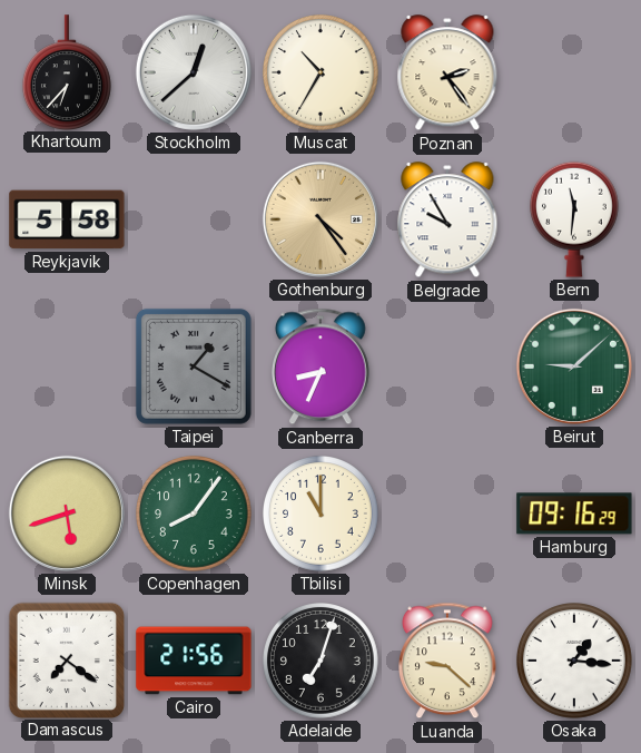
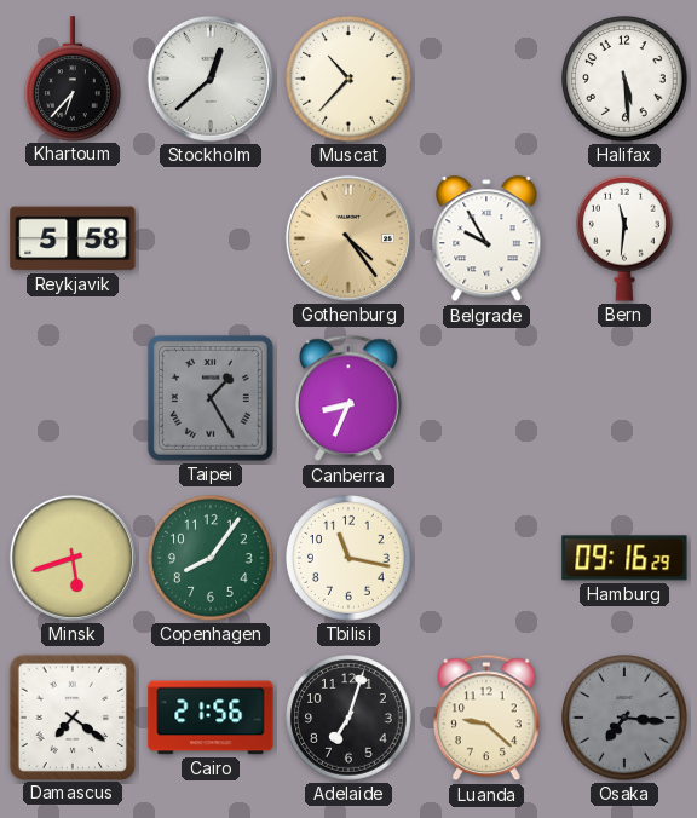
Muscat: 10:35 -> 10:37
Poznan: 2:24 -> none
Halifax: none -> 5:29
Taipei: 1:20 -> 1:25
Beirut: 9:08 -> none
Tbilisi: 11:00 -> 11:17
Osaka: 1:16 -> 7:16
Osaka dial: white -> grey
